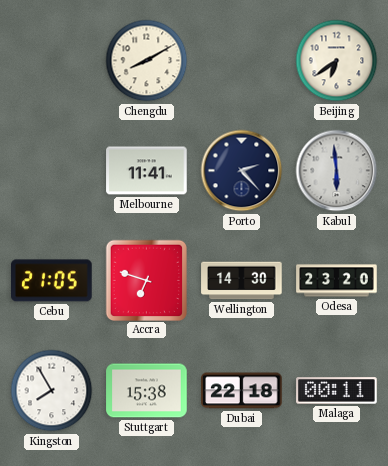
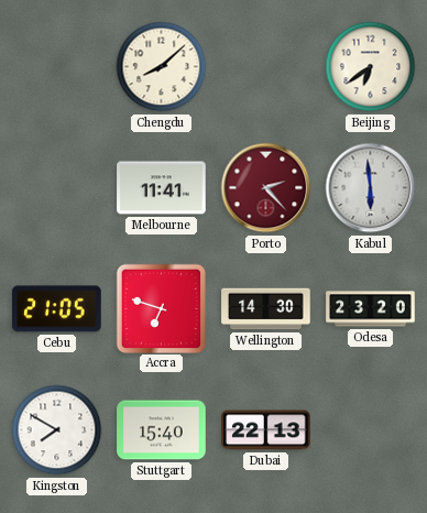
Chengdu: 8:10 -> 8:08
Porto dial: navy -> burgundy
Kingston: 7:55 -> 7:50
Stuttgart: 15:38 -> 15:40
Dubai: 22:18 -> 22:13
Malaga: 00:11 -> none
